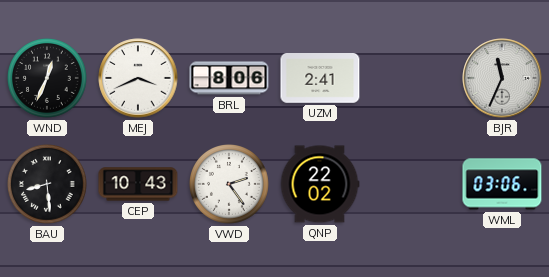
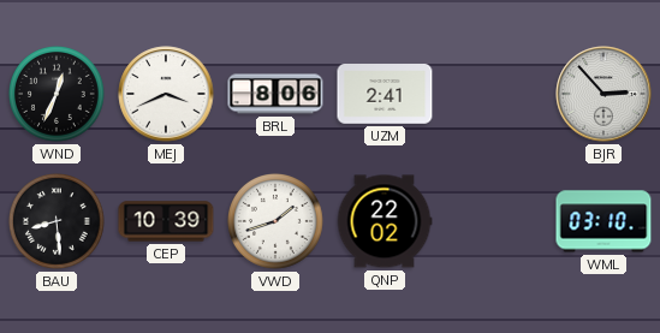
BJR: 11:34 -> 2:53
CEP: 10:43 -> 10:39
VWD: 2:24 -> 1:42
WML: 03:06 -> 03:10
